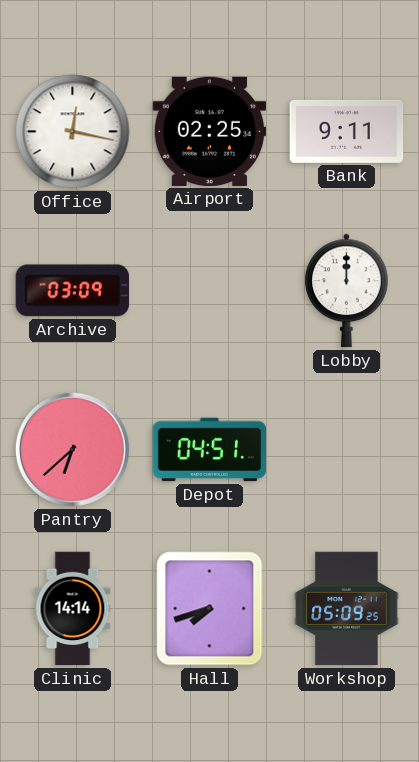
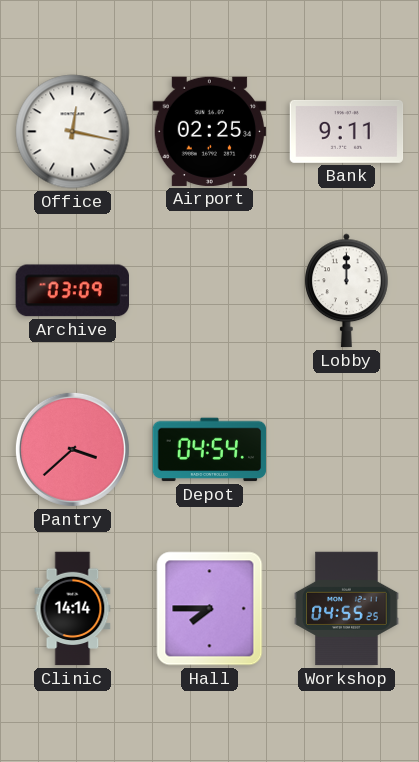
Pantry: 6:38 -> 3:38
Depot: 04:51 -> 04:54
Hall: 7:42 -> 7:45
Workshop: 05:09 -> 04:55
